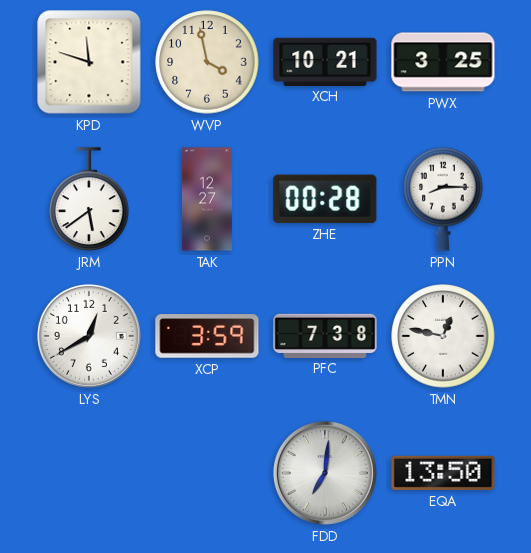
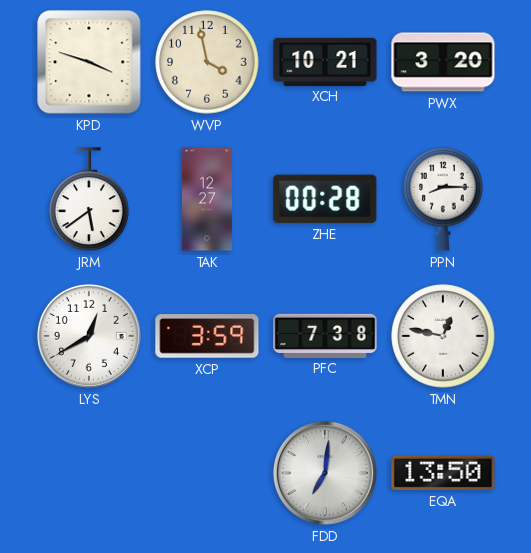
KPD: 11:48 -> 3:48
PWX: 3:25 -> 3:20
